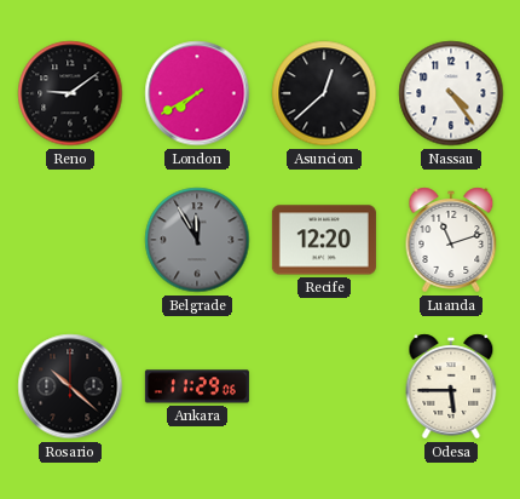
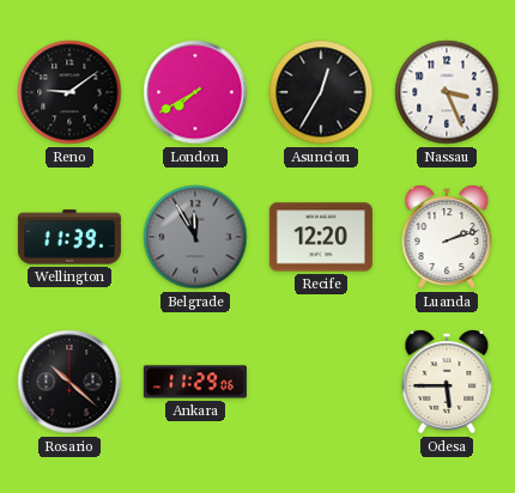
Asuncion: 12:38 -> 12:35
Nassau: 4:24 -> 3:26
Wellington: none -> 11:39
Luanda: 11:12 -> 2:12
